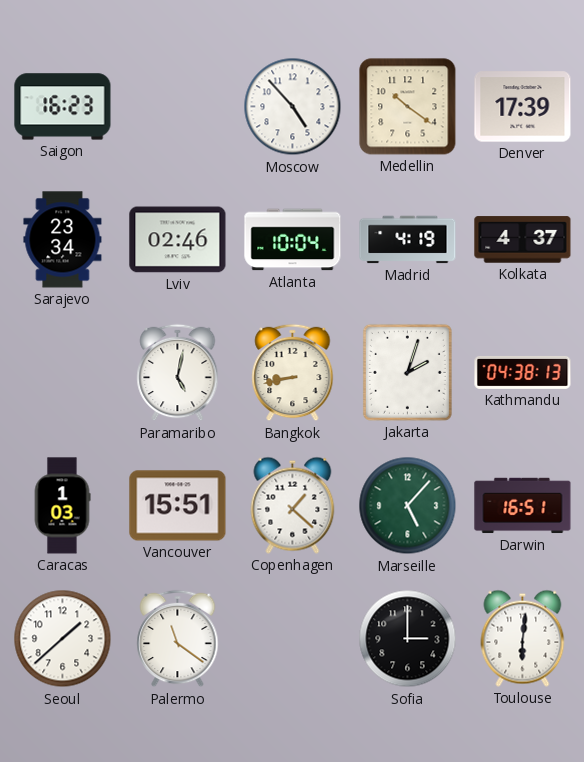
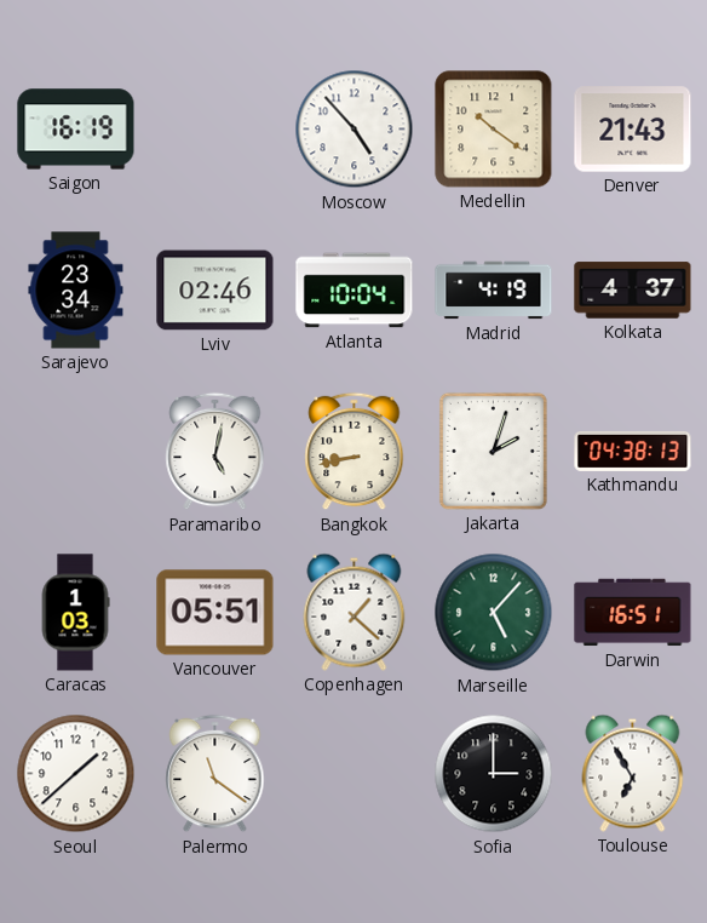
Saigon: 16:23 -> 16:19
Denver: 17:39 -> 21:43
Vancouver: 15:51 -> 05:51
Toulouse: 6:01 -> 6:55
